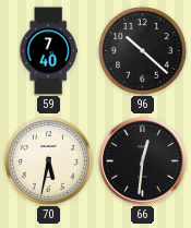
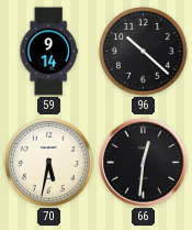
59: 7:40 -> 9:14
